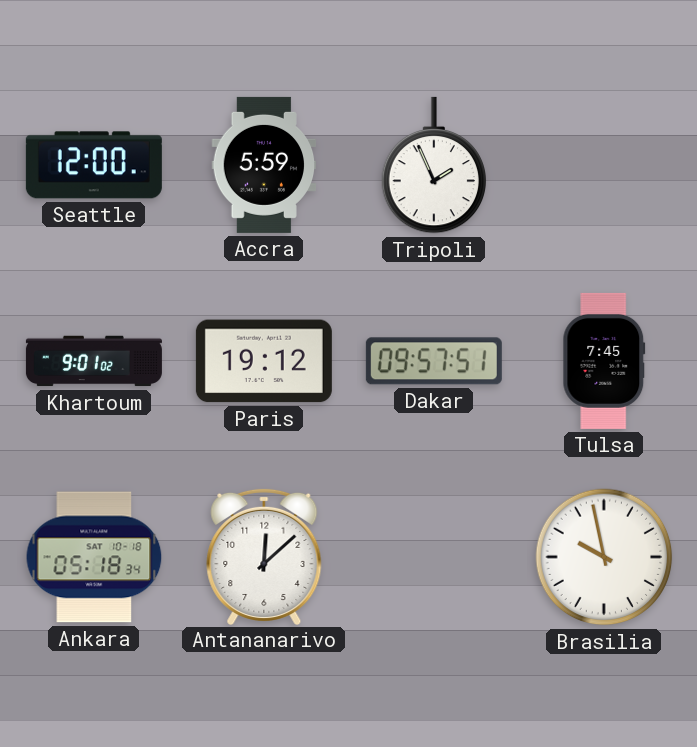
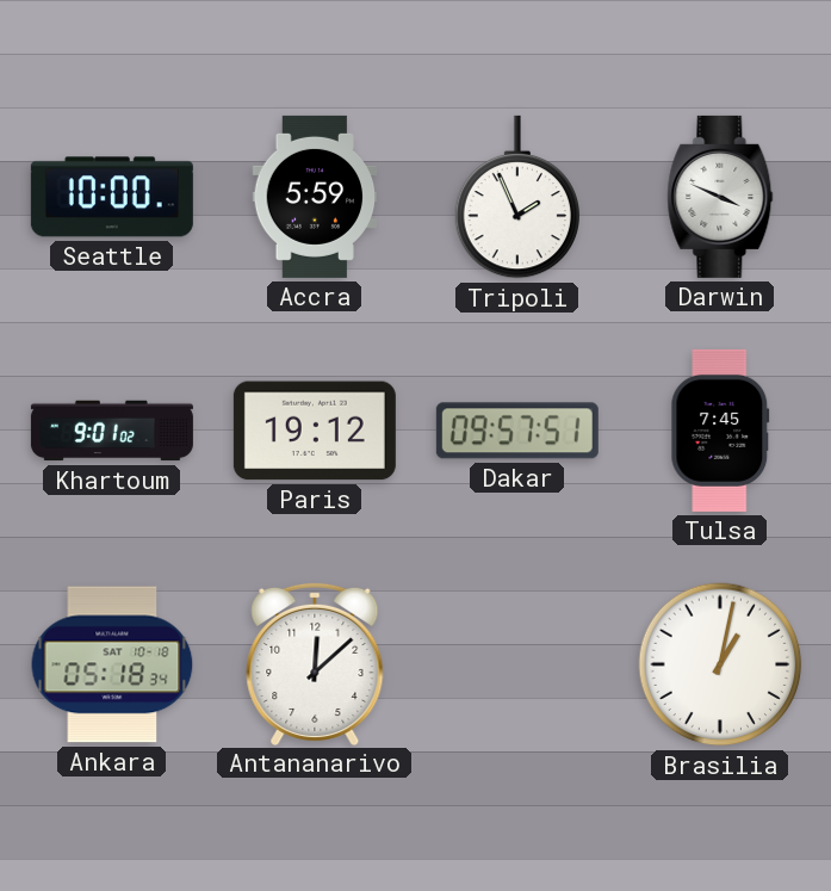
Seattle: 12:00 -> 10:00
Darwin: none -> 3:49
Brasilia: 9:58 -> 1:02
